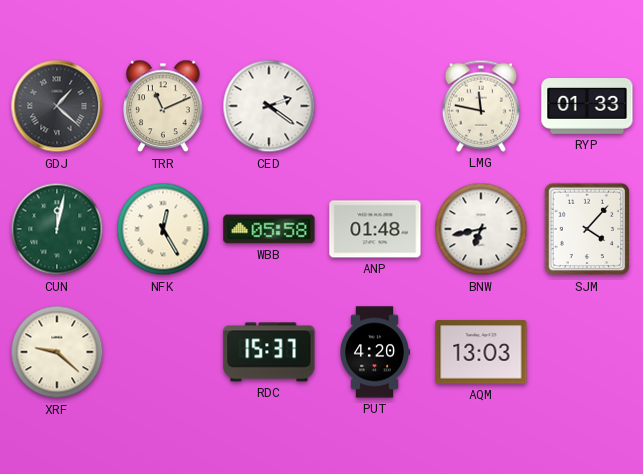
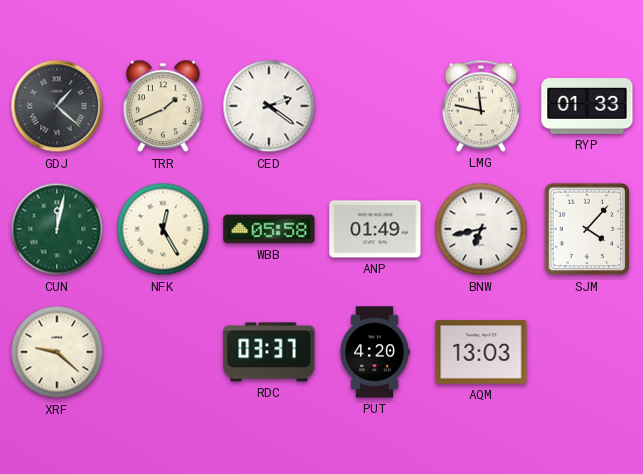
TRR: 11:11 -> 1:41
ANP: 01:48 -> 01:49
RDC: 15:37 -> 03:37
